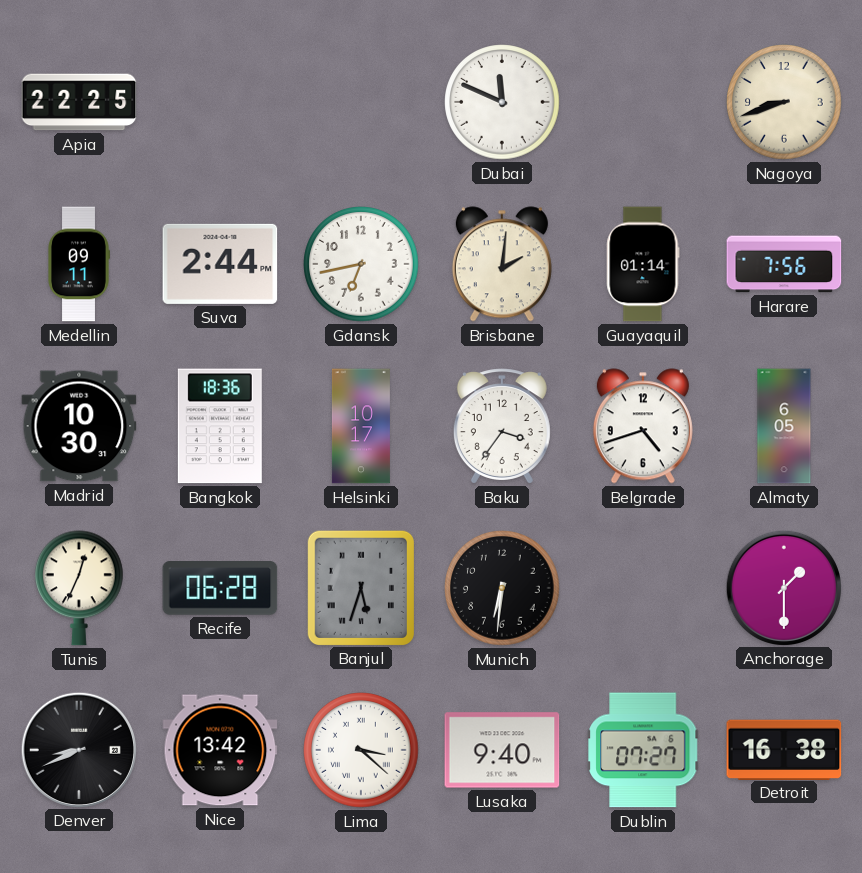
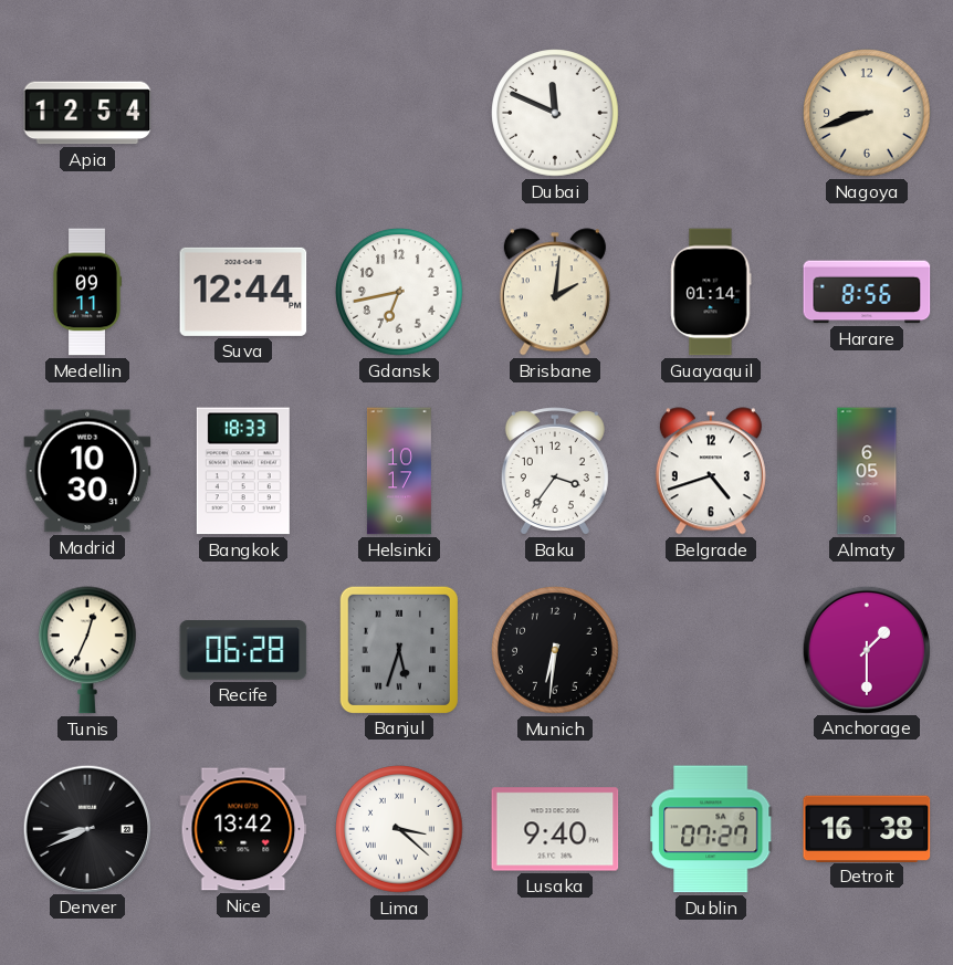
Apia: 22:25 -> 12:54
Suva: 2:44 -> 12:44
Harare: 7:56 -> 8:56
Bangkok: 18:36 -> 18:33
